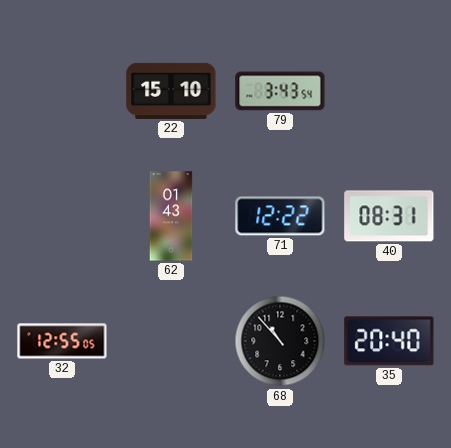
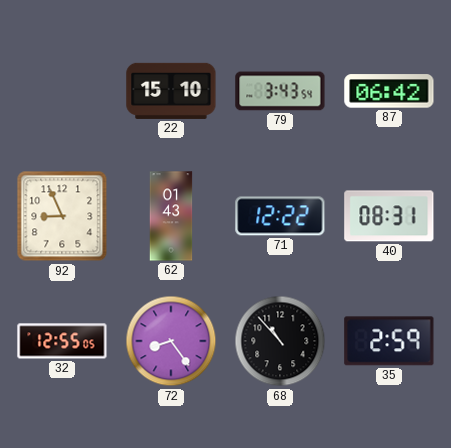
87: none -> 06:42
92: none -> 8:56
72: none -> 8:24
35: 20:40 -> 2:59
